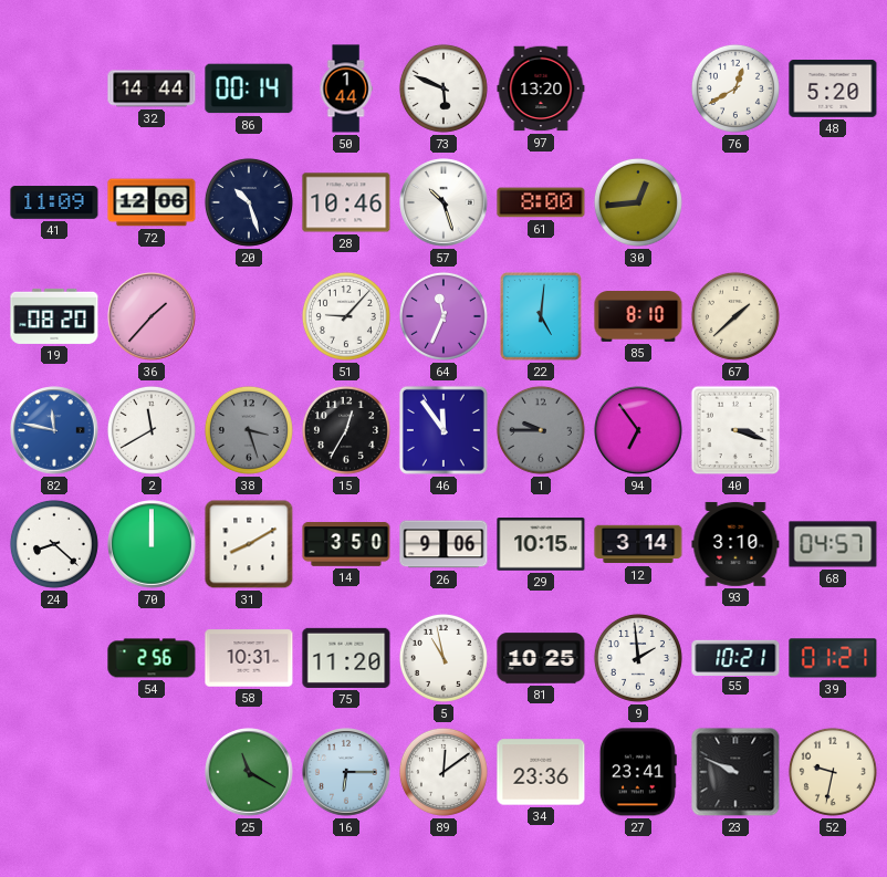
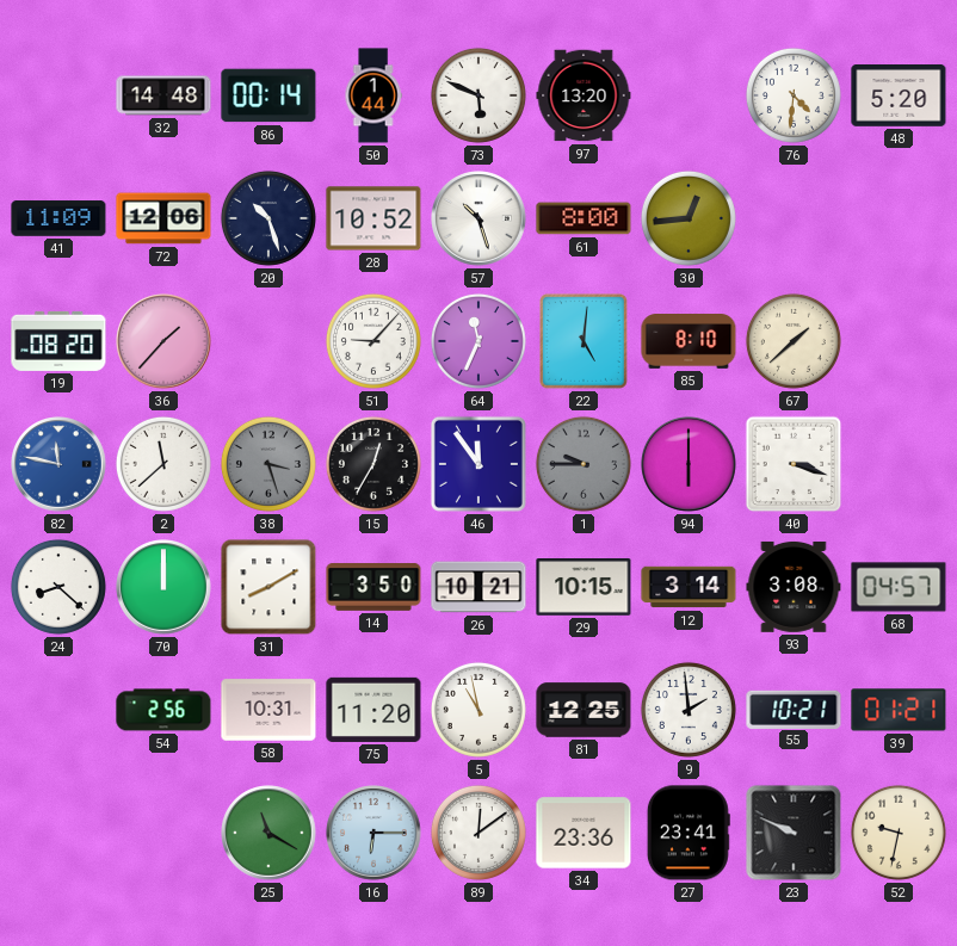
32: 14:44 -> 14:48
76: 12:40 -> 4:31
28: 10:46 -> 10:52
2: 11:40 -> 11:38
94: 6:54 -> 6:00
26: 9:06 -> 10:21
93: 3:10 -> 3:08
81: 10:25 -> 12:25
